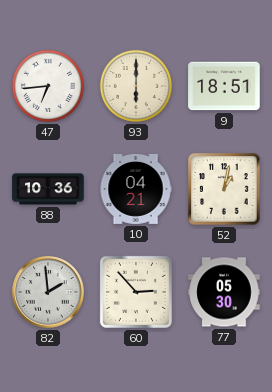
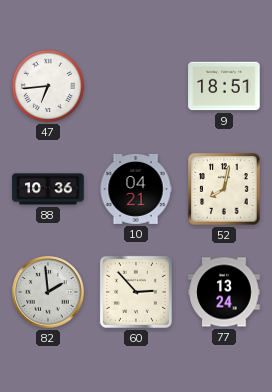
93: 6:00 -> none
52: 1:02 -> 8:02
77: 05:30 -> 13:24
